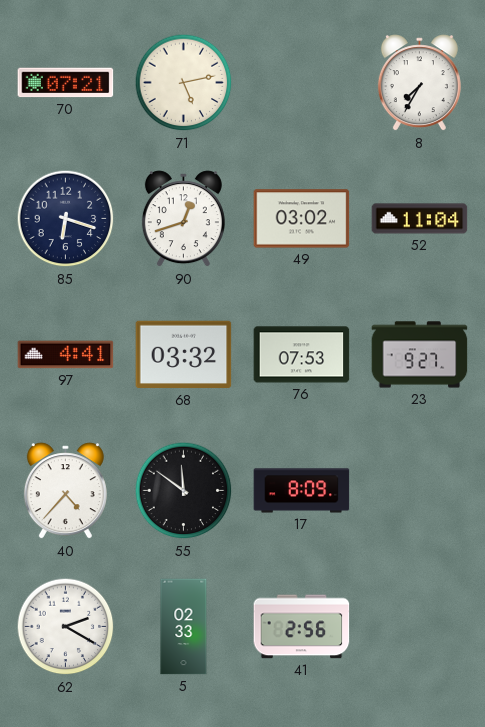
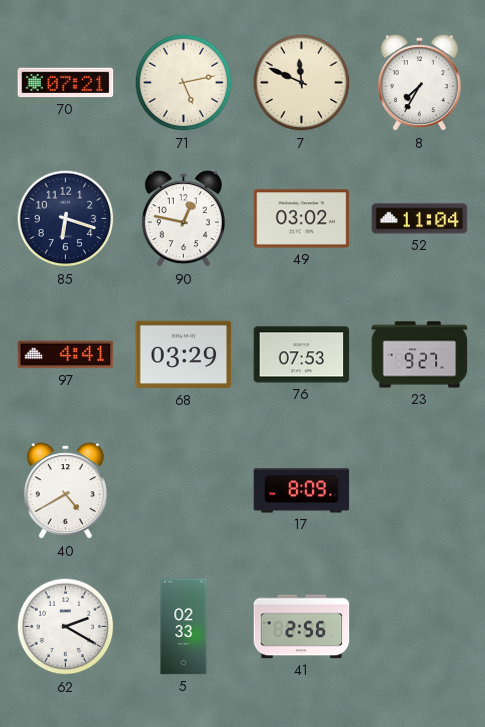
7: none -> 11:49
90: 12:42 -> 12:47
68: 03:32 -> 03:29
40: 4:37 -> 4:40
55: 11:51 -> none
